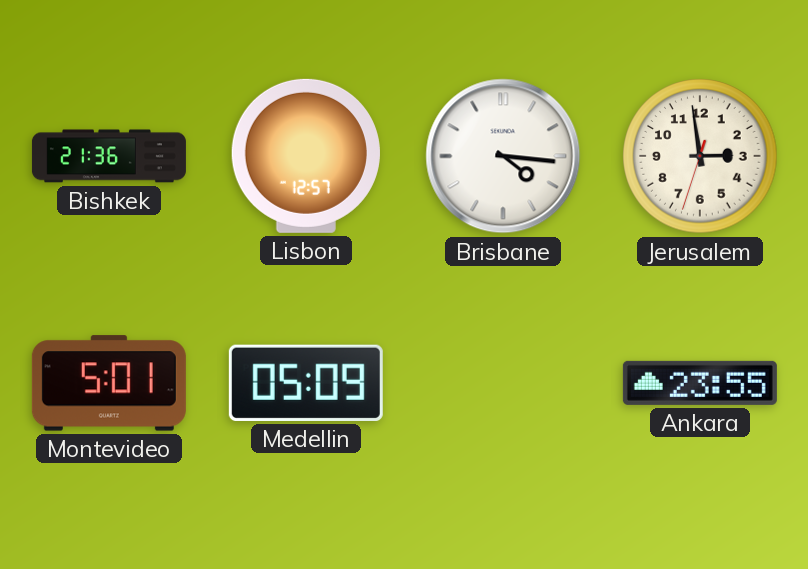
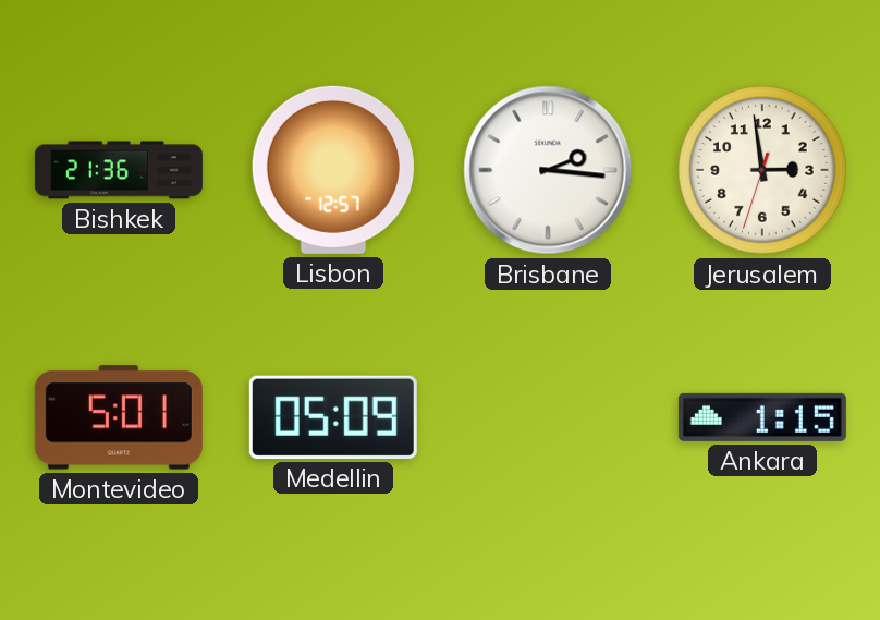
Brisbane: 4:16 -> 2:16
Ankara: 23:55 -> 1:15
